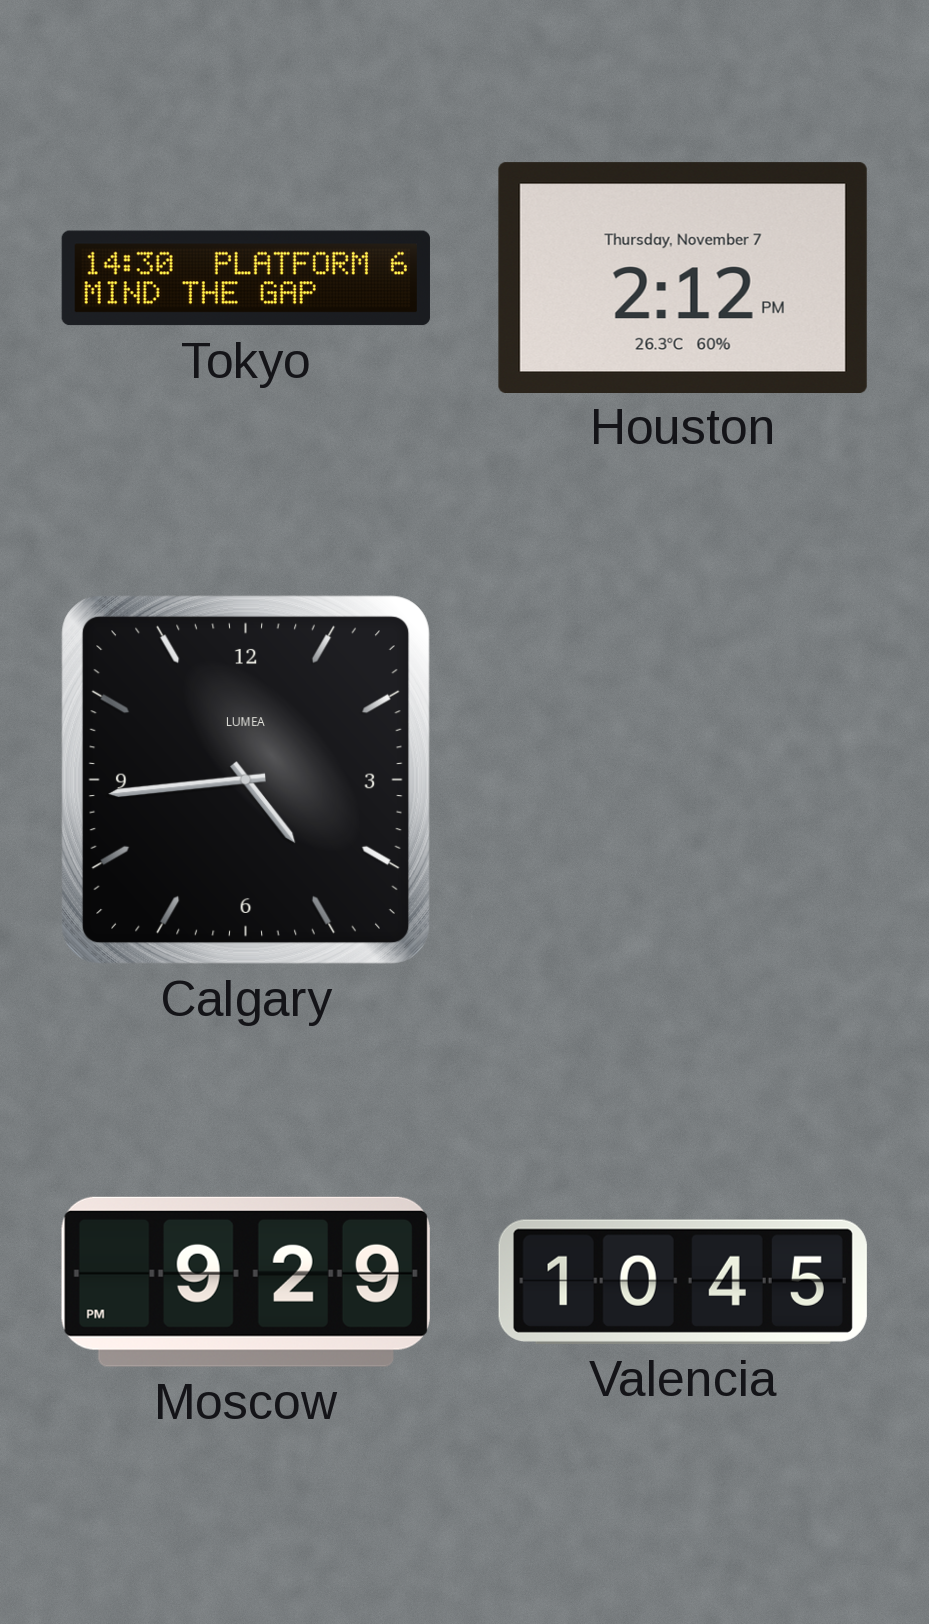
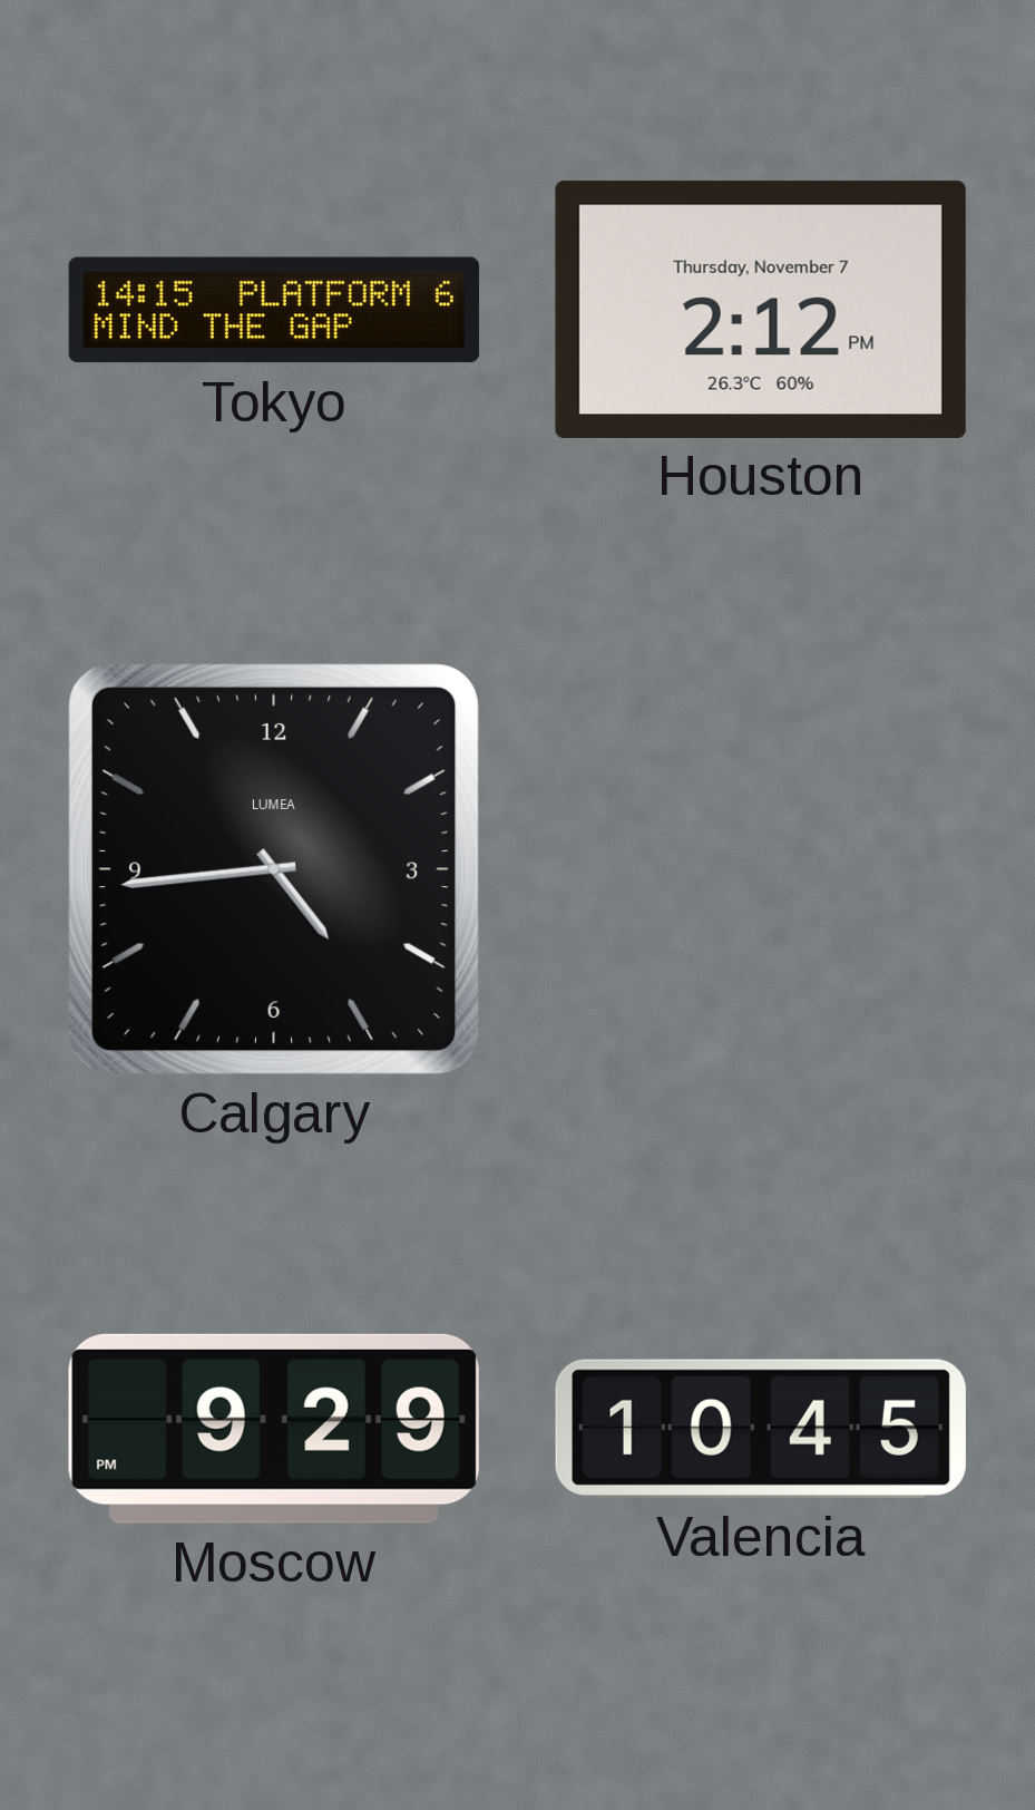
Tokyo: 14:30 -> 14:15
